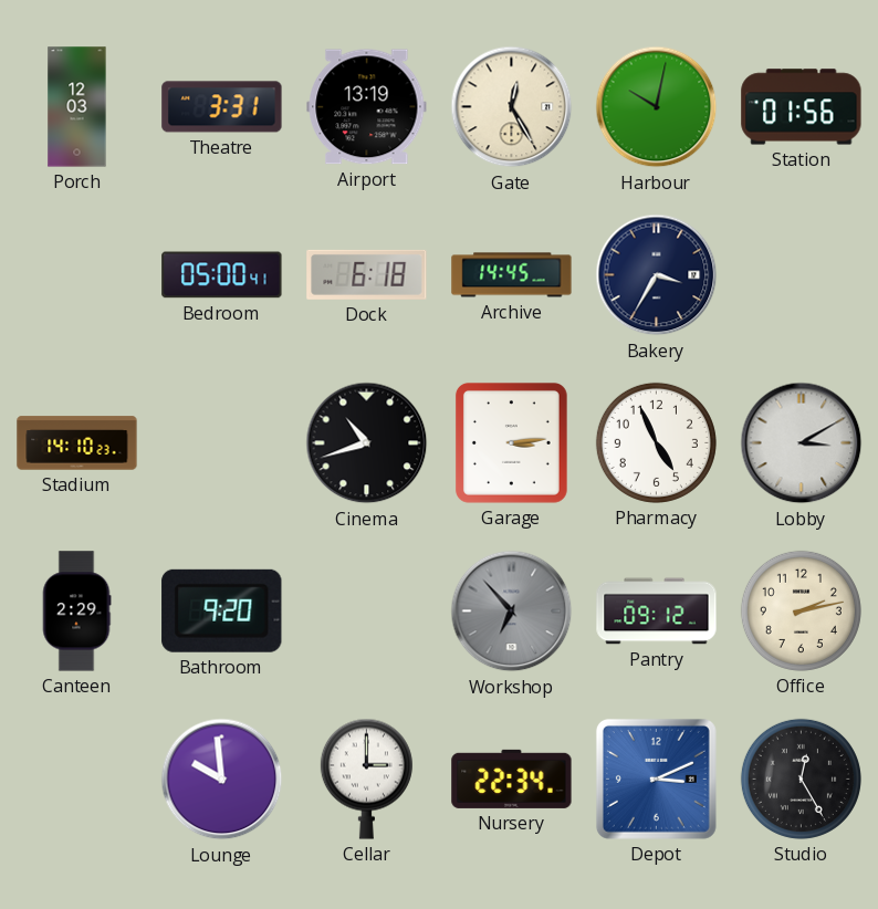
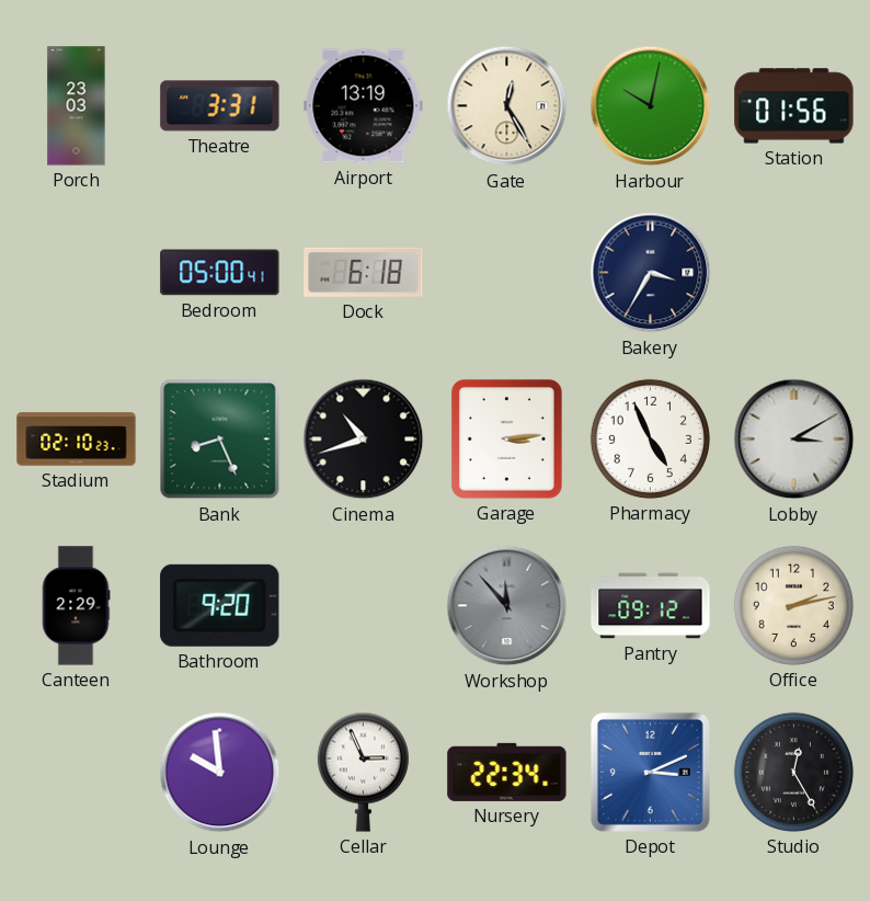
Porch: 12:03 -> 23:03
Archive: 14:45 -> none
Stadium: 14:10 -> 02:10
Bank: none -> 8:26
Workshop: 6:53 -> 11:53
Cellar: 3:00 -> 2:56
